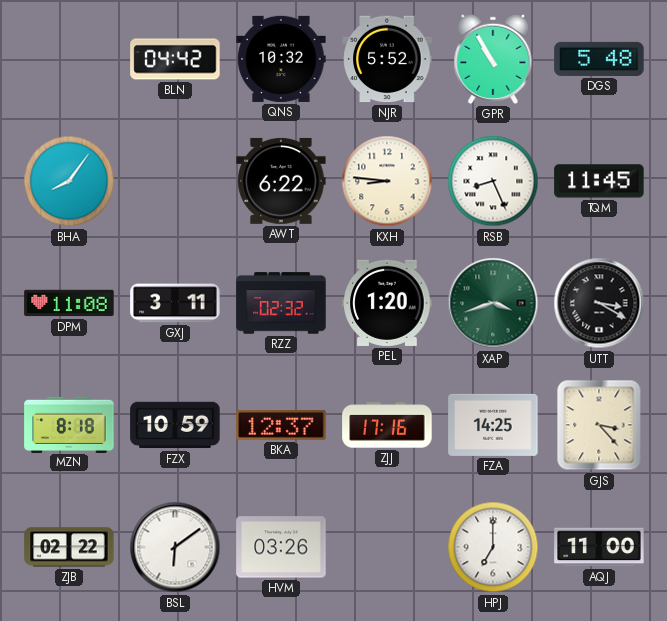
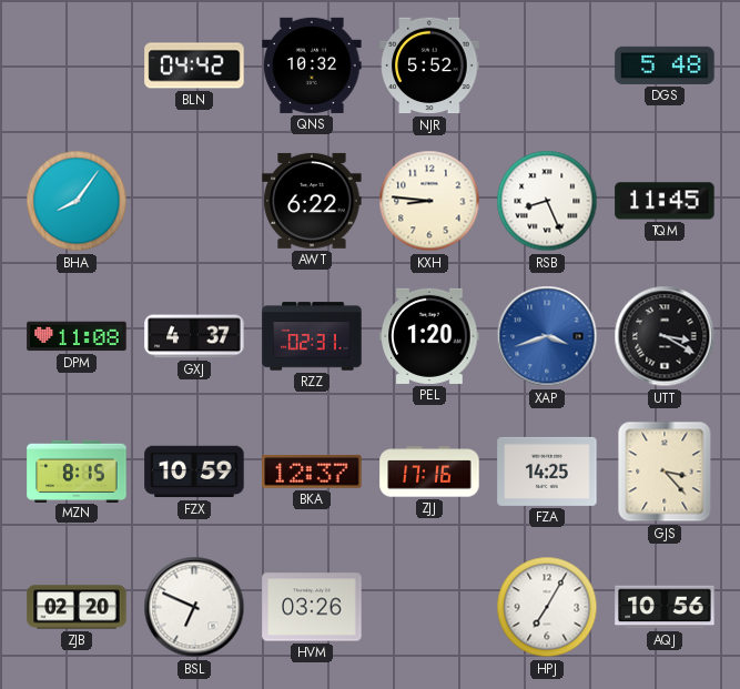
GPR: 10:55 -> none
GXJ: 3:11 -> 4:37
RZZ: 02:32 -> 02:31
XAP dial: green -> blue
MZN: 8:18 -> 8:15
ZJB: 02:22 -> 02:20
BSL: 6:09 -> 6:49
HPJ: 7:00 -> 7:05
AQJ: 11:00 -> 10:56
